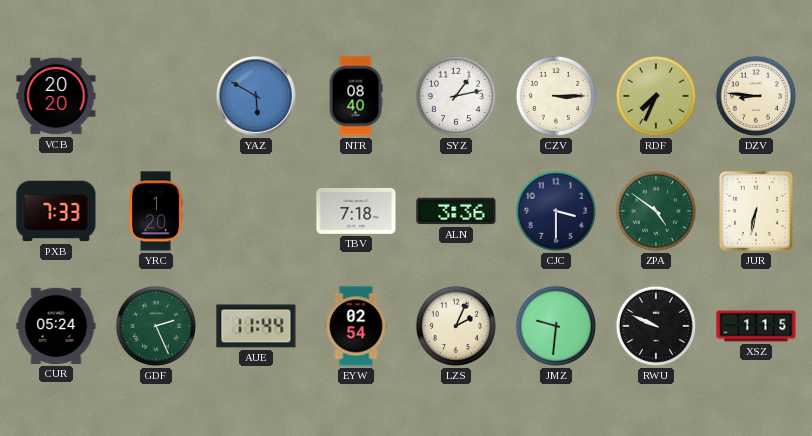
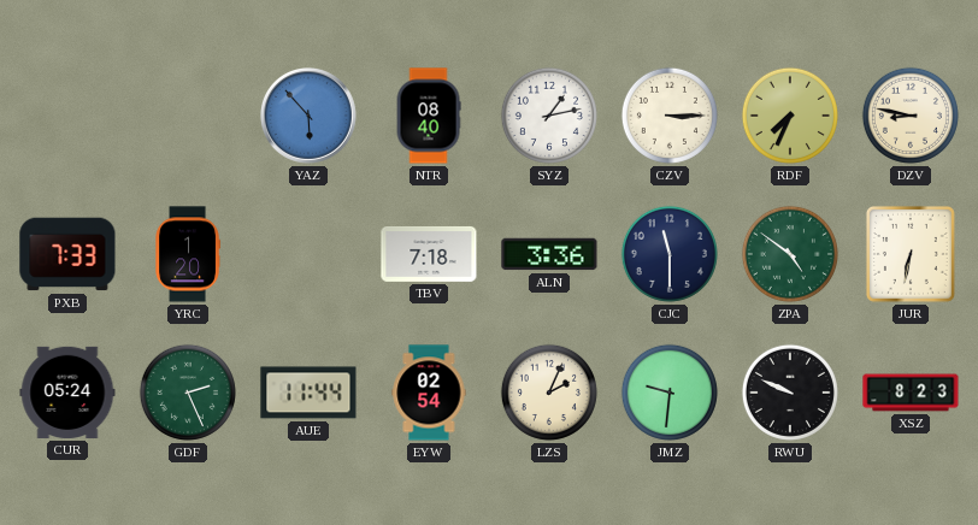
VCB: 20:20 -> none
YAZ: 5:50 -> 5:53
DZV: 8:46 -> 8:47
CJC: 3:30 -> 11:30
XSZ: 1:15 -> 8:23
